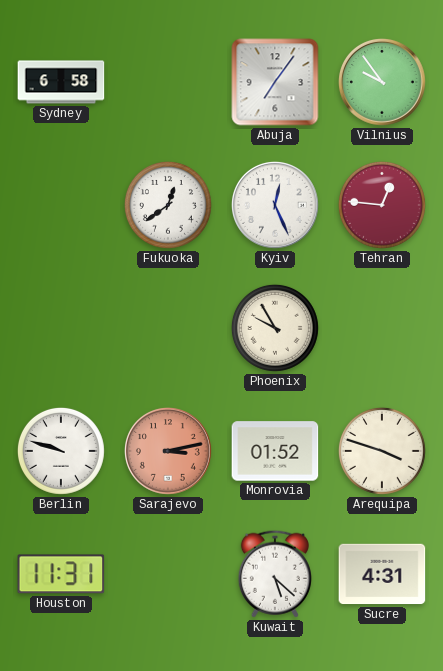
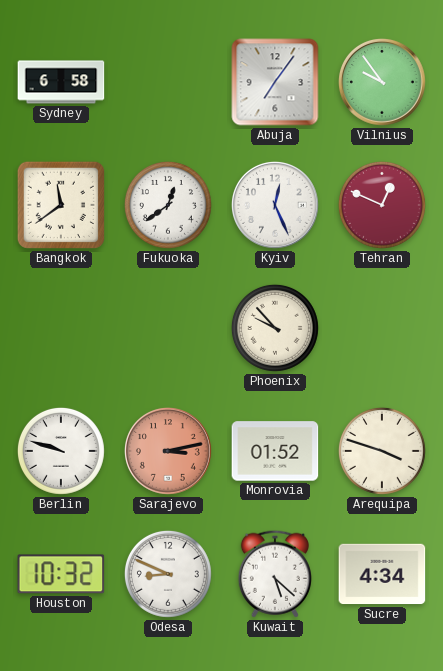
Bangkok: none -> 11:39
Tehran: 12:46 -> 12:49
Phoenix: 9:55 -> 9:53
Houston: 11:31 -> 10:32
Odesa: none -> 8:49
Sucre: 4:31 -> 4:34
